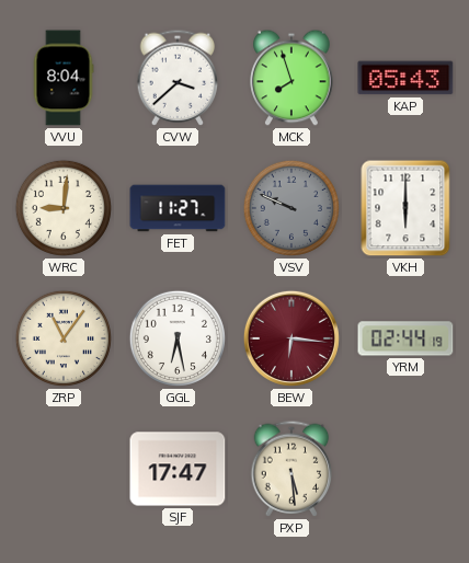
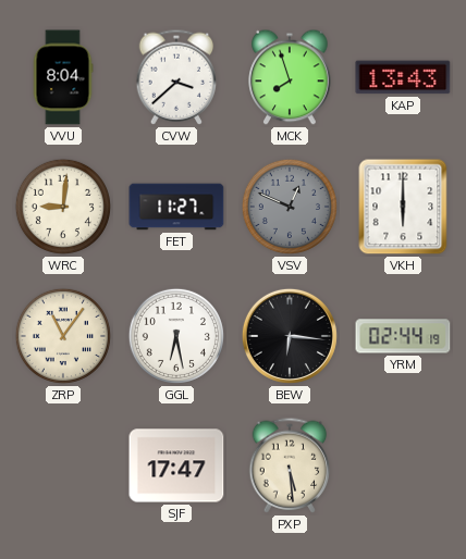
KAP: 05:43 -> 13:43
VSV: 9:49 -> 12:49
BEW dial: burgundy -> black
